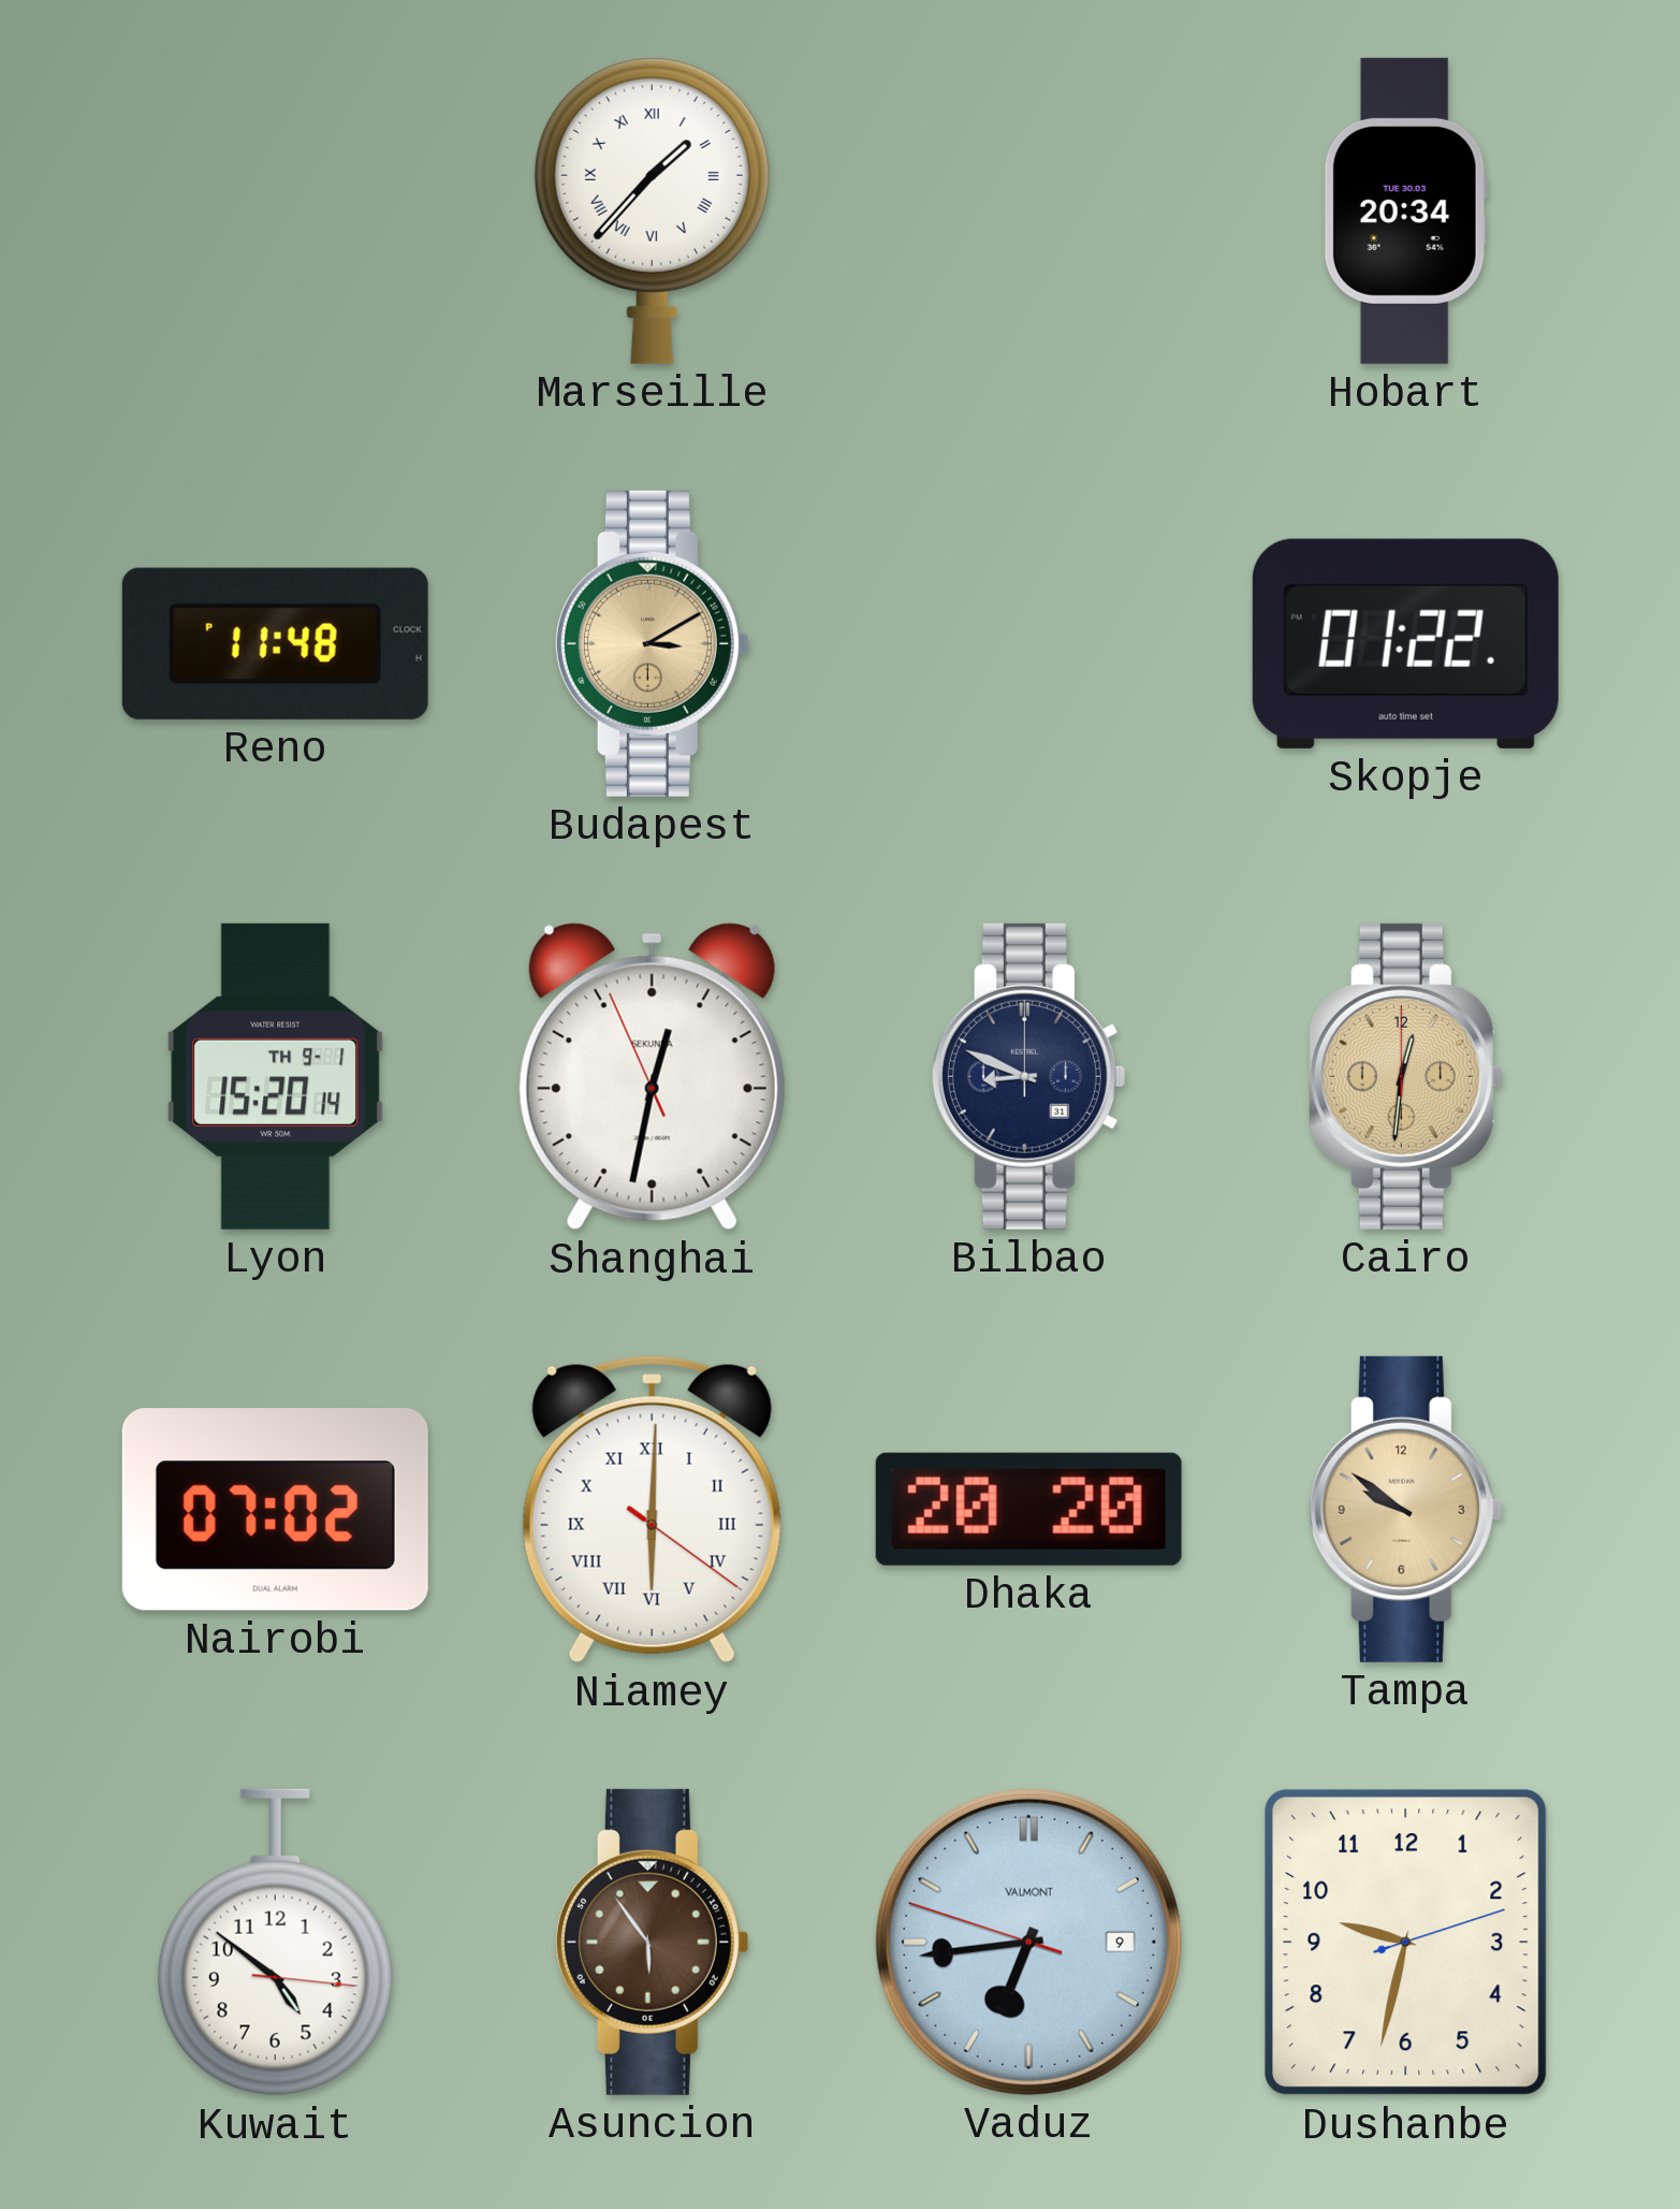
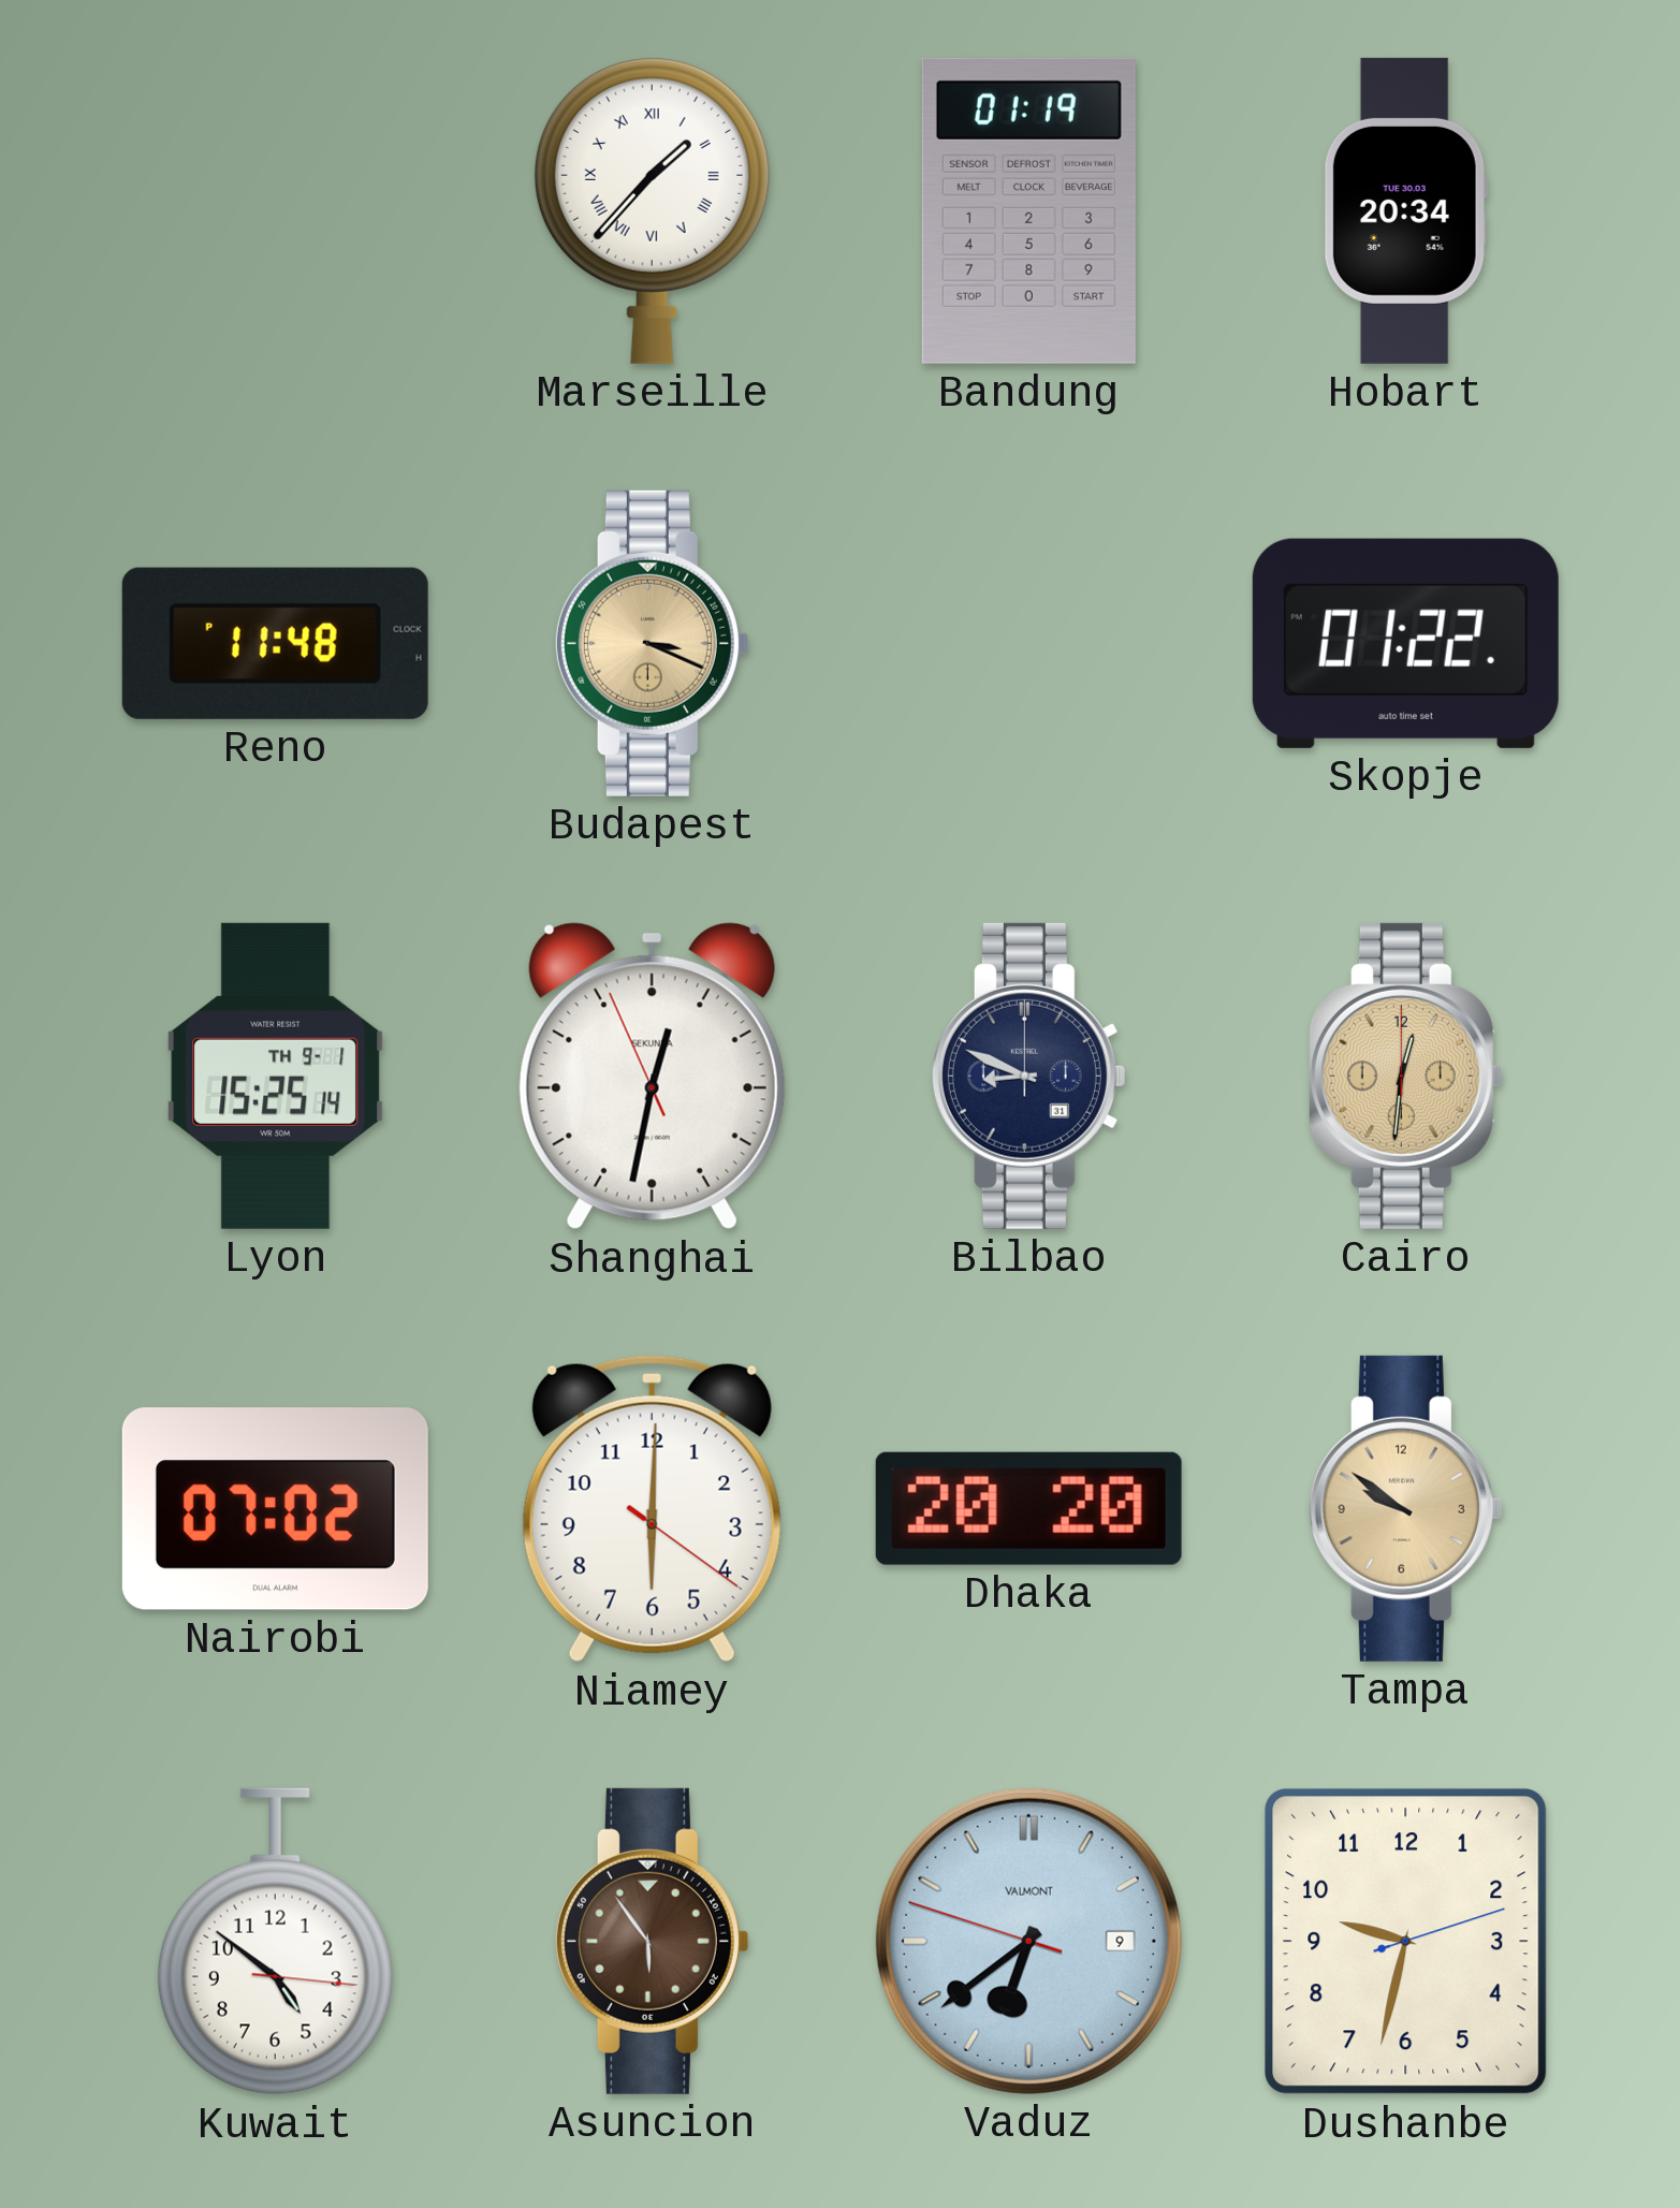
Bandung: none -> 01:19
Budapest: 3:10 -> 3:19
Lyon: 15:20 -> 15:25
Niamey numerals: Roman -> Arabic
Vaduz: 6:43 -> 6:38
